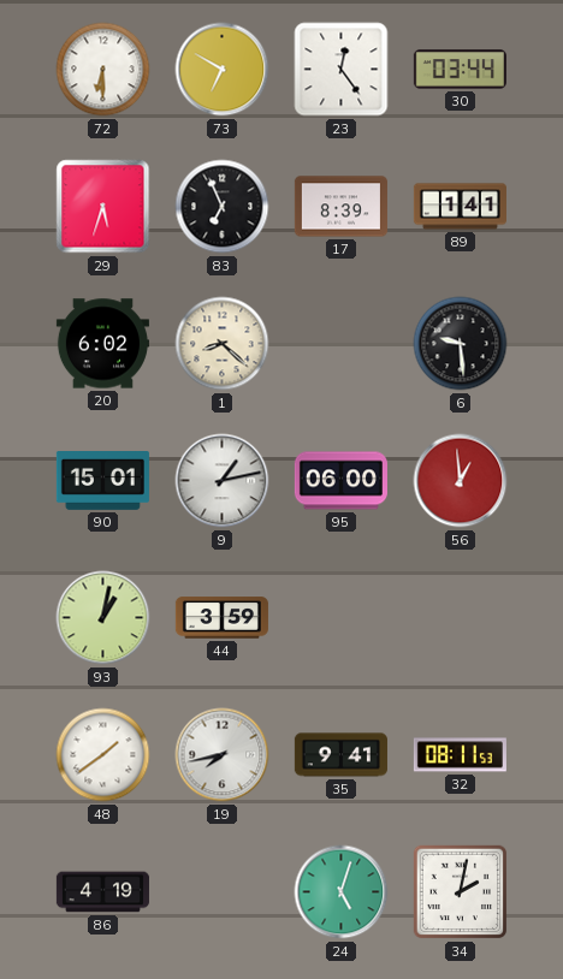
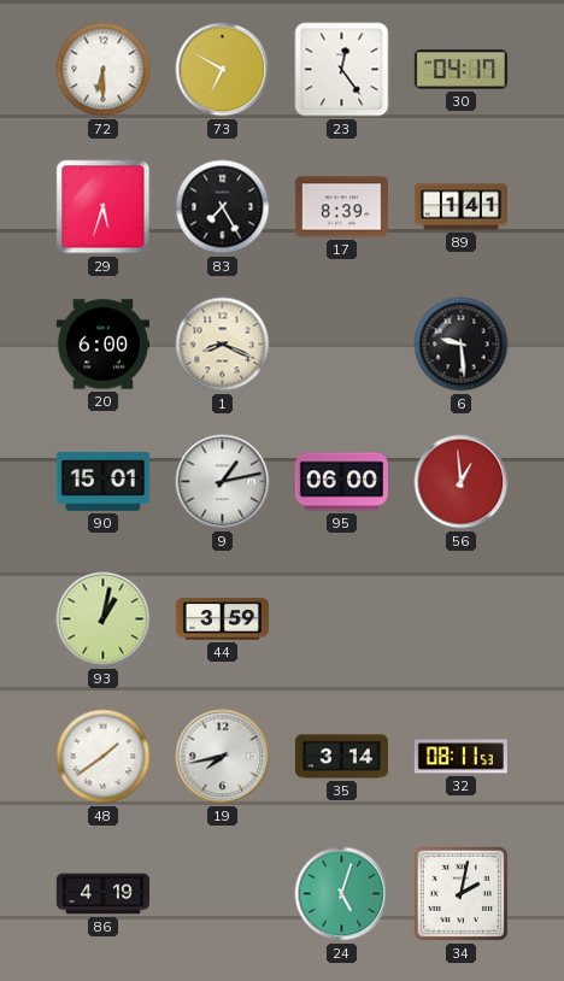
30: 03:44 -> 04:17
83: 6:56 -> 7:25
20: 6:02 -> 6:00
1: 8:22 -> 8:19
35: 9:41 -> 3:14
